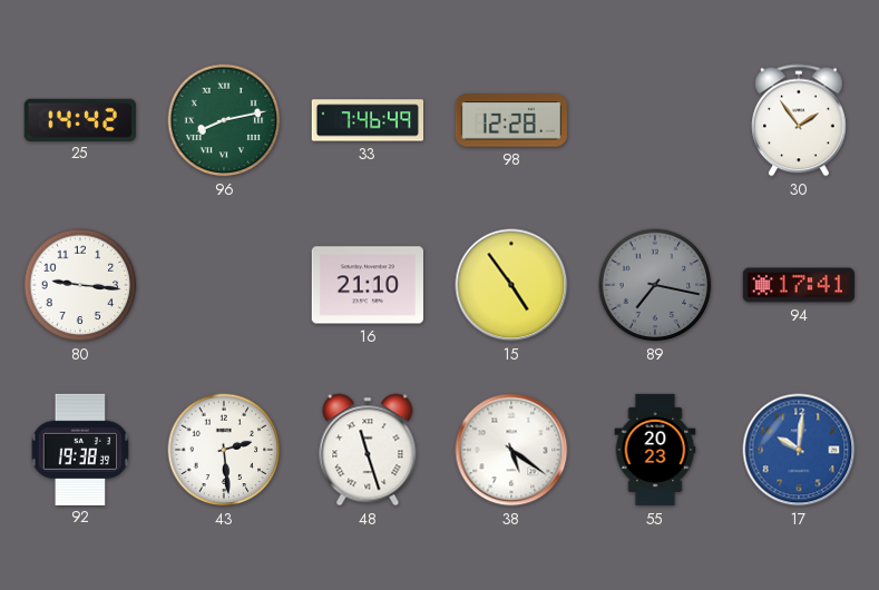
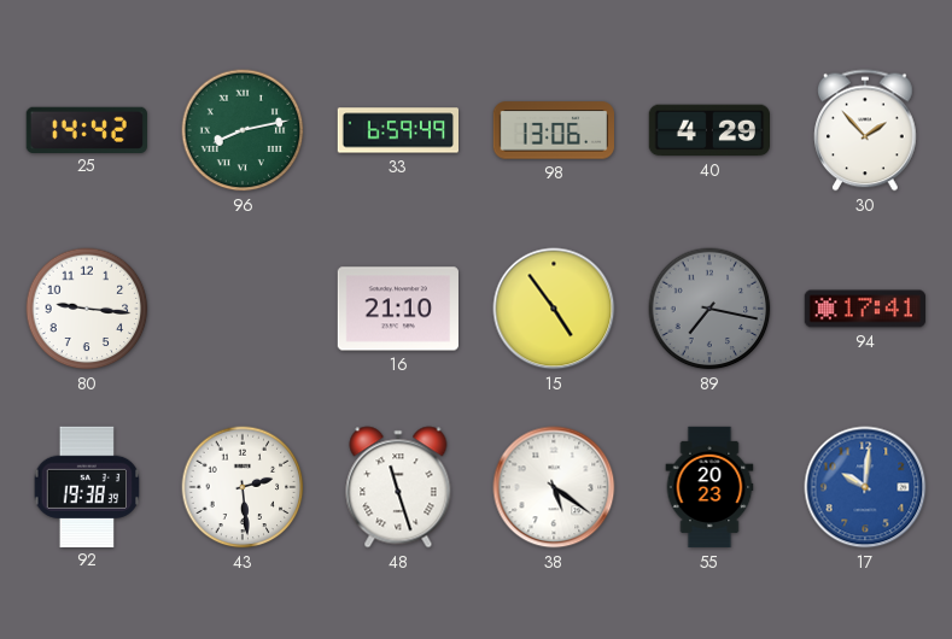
33: 7:46 -> 6:59
98: 12:28 -> 13:06
40: none -> 4:29
30: 1:54 -> 1:53
